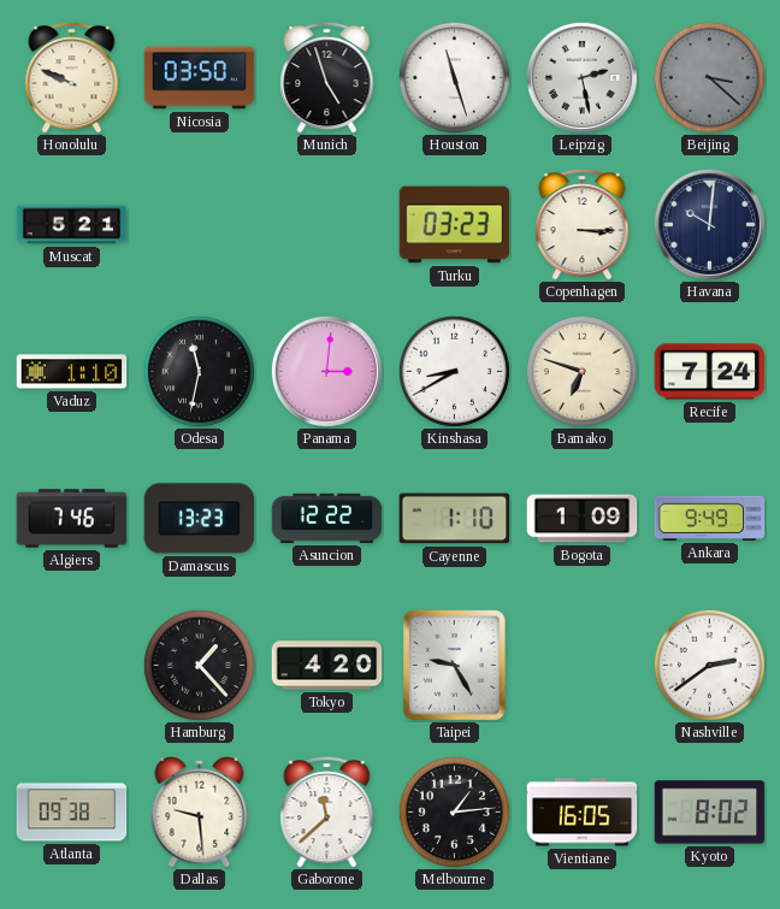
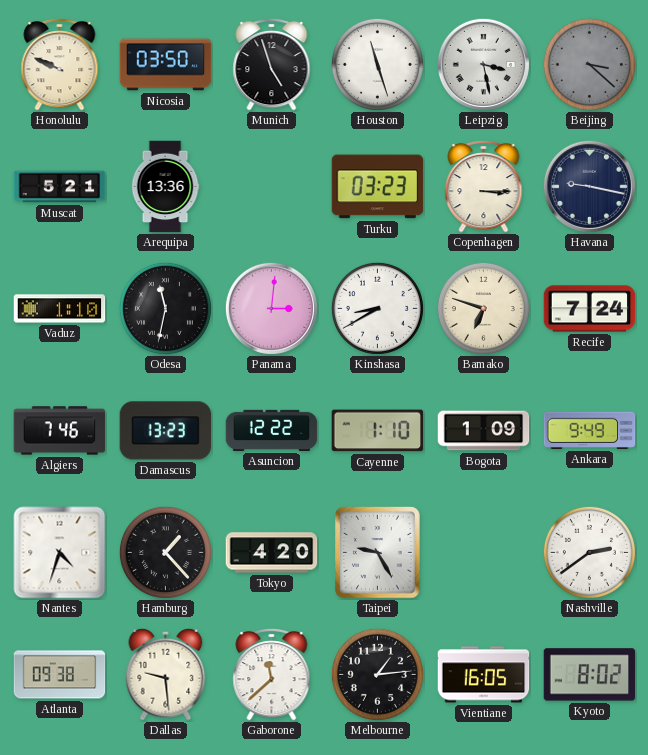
Leipzig: 2:28 -> 3:28
Arequipa: none -> 13:36
Havana: 10:01 -> 9:17
Nantes: none -> 4:33
